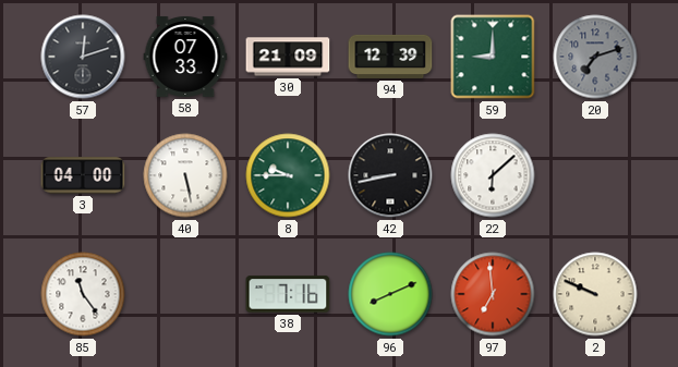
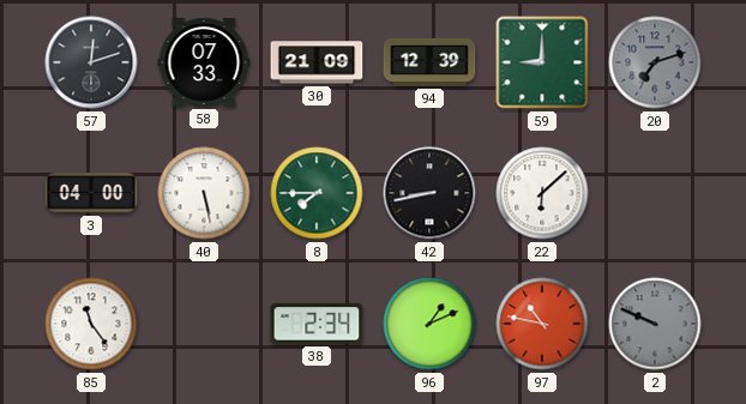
8: 9:45 -> 7:45
38: 7:16 -> 2:34
96: 8:11 -> 1:11
97: 6:59 -> 10:47
2 dial: cream -> grey
